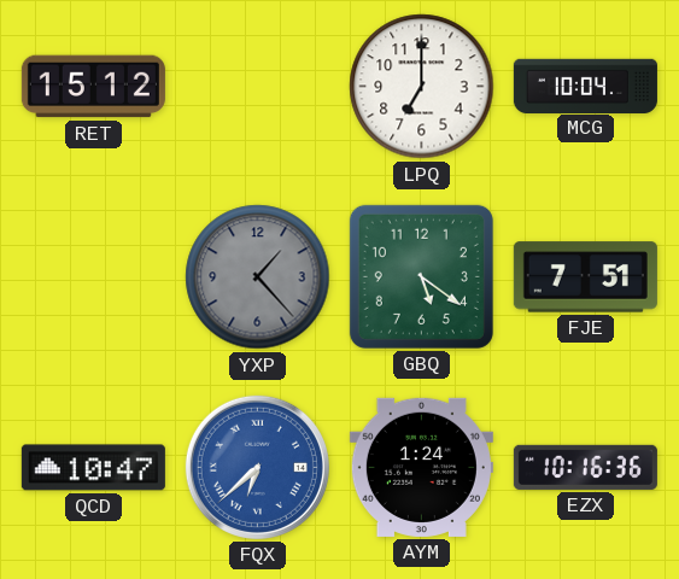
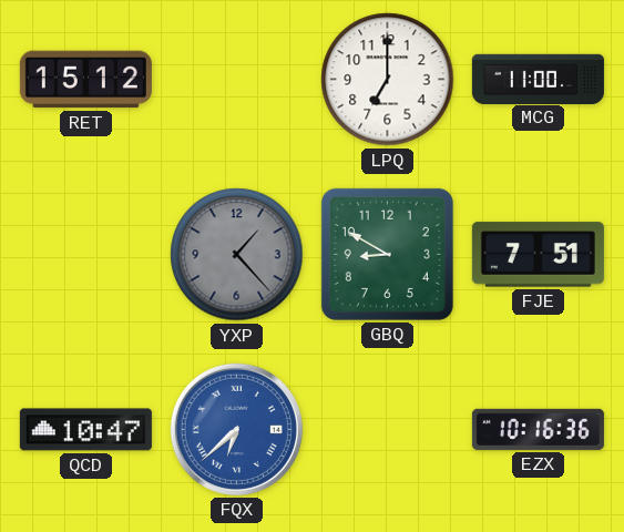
MCG: 10:04 -> 11:00
GBQ: 5:21 -> 8:50
AYM: 1:24 -> none
